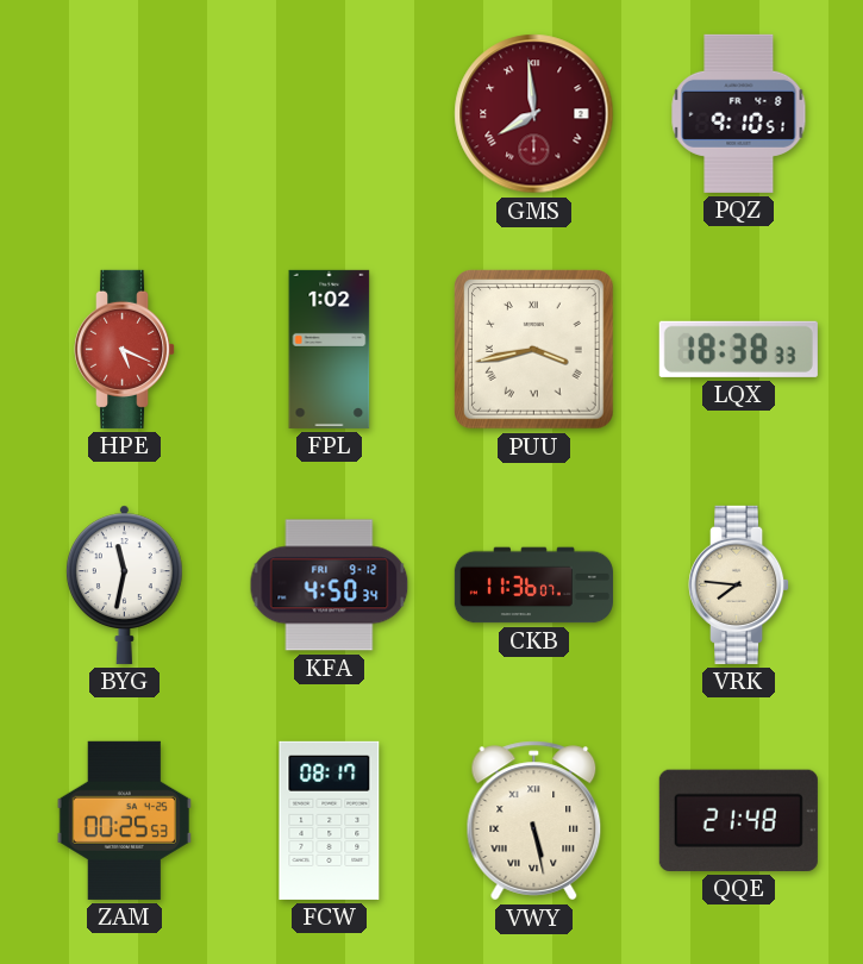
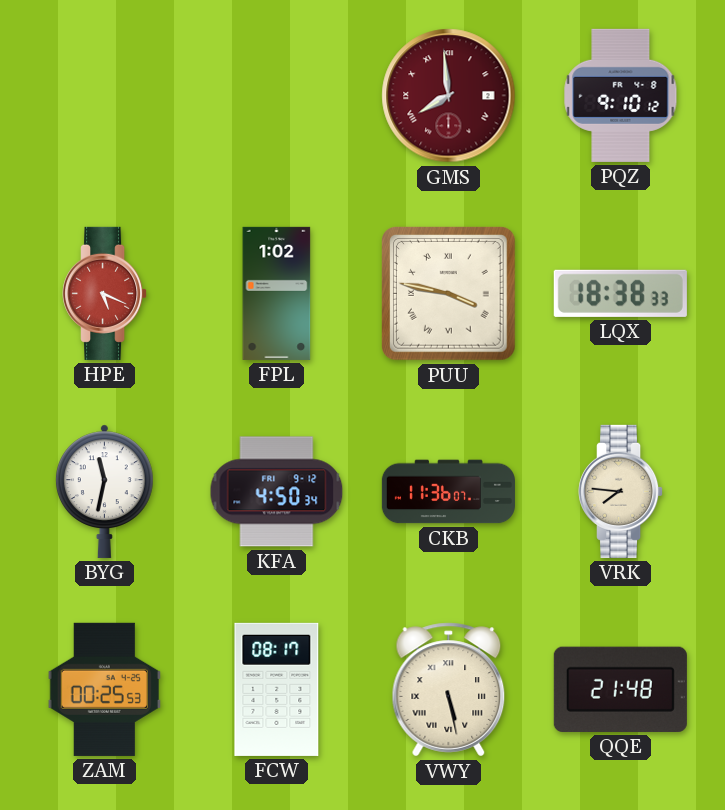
PQZ: 9:10:51 -> 9:10:12
PUU: 3:43 -> 3:47
